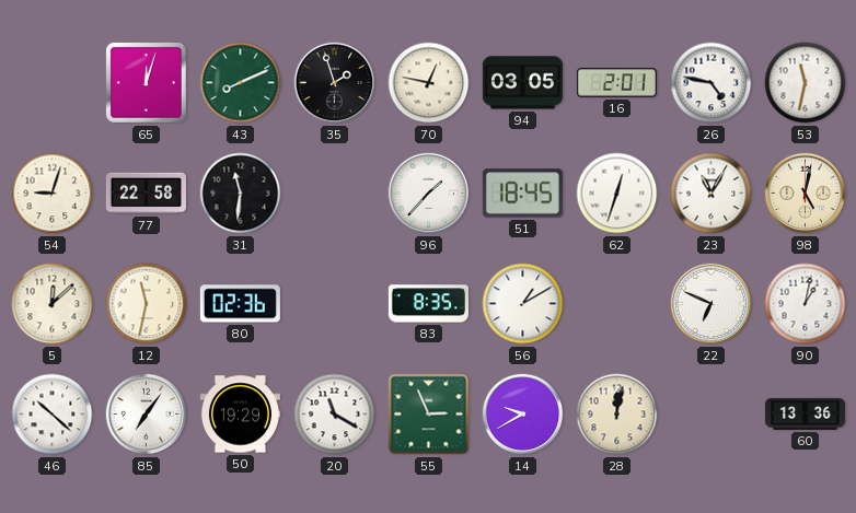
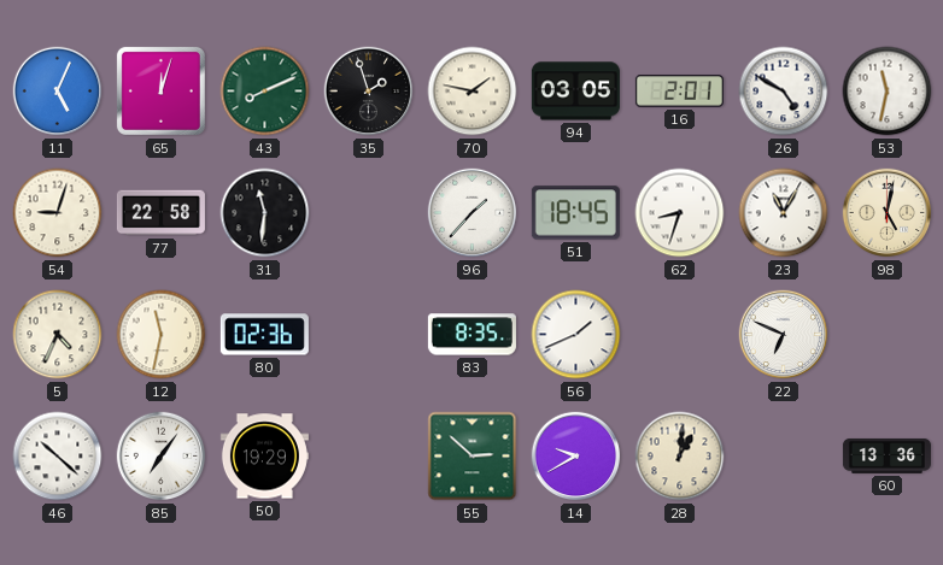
11: none -> 5:04
70: 12:47 -> 1:47
26: 4:47 -> 4:50
62: 12:33 -> 8:33
5: 12:08 -> 4:34
56: 1:10 -> 1:41
90: 1:02 -> none
20: 11:20 -> none
55: 2:56 -> 2:52
28: 12:02 -> 1:01
